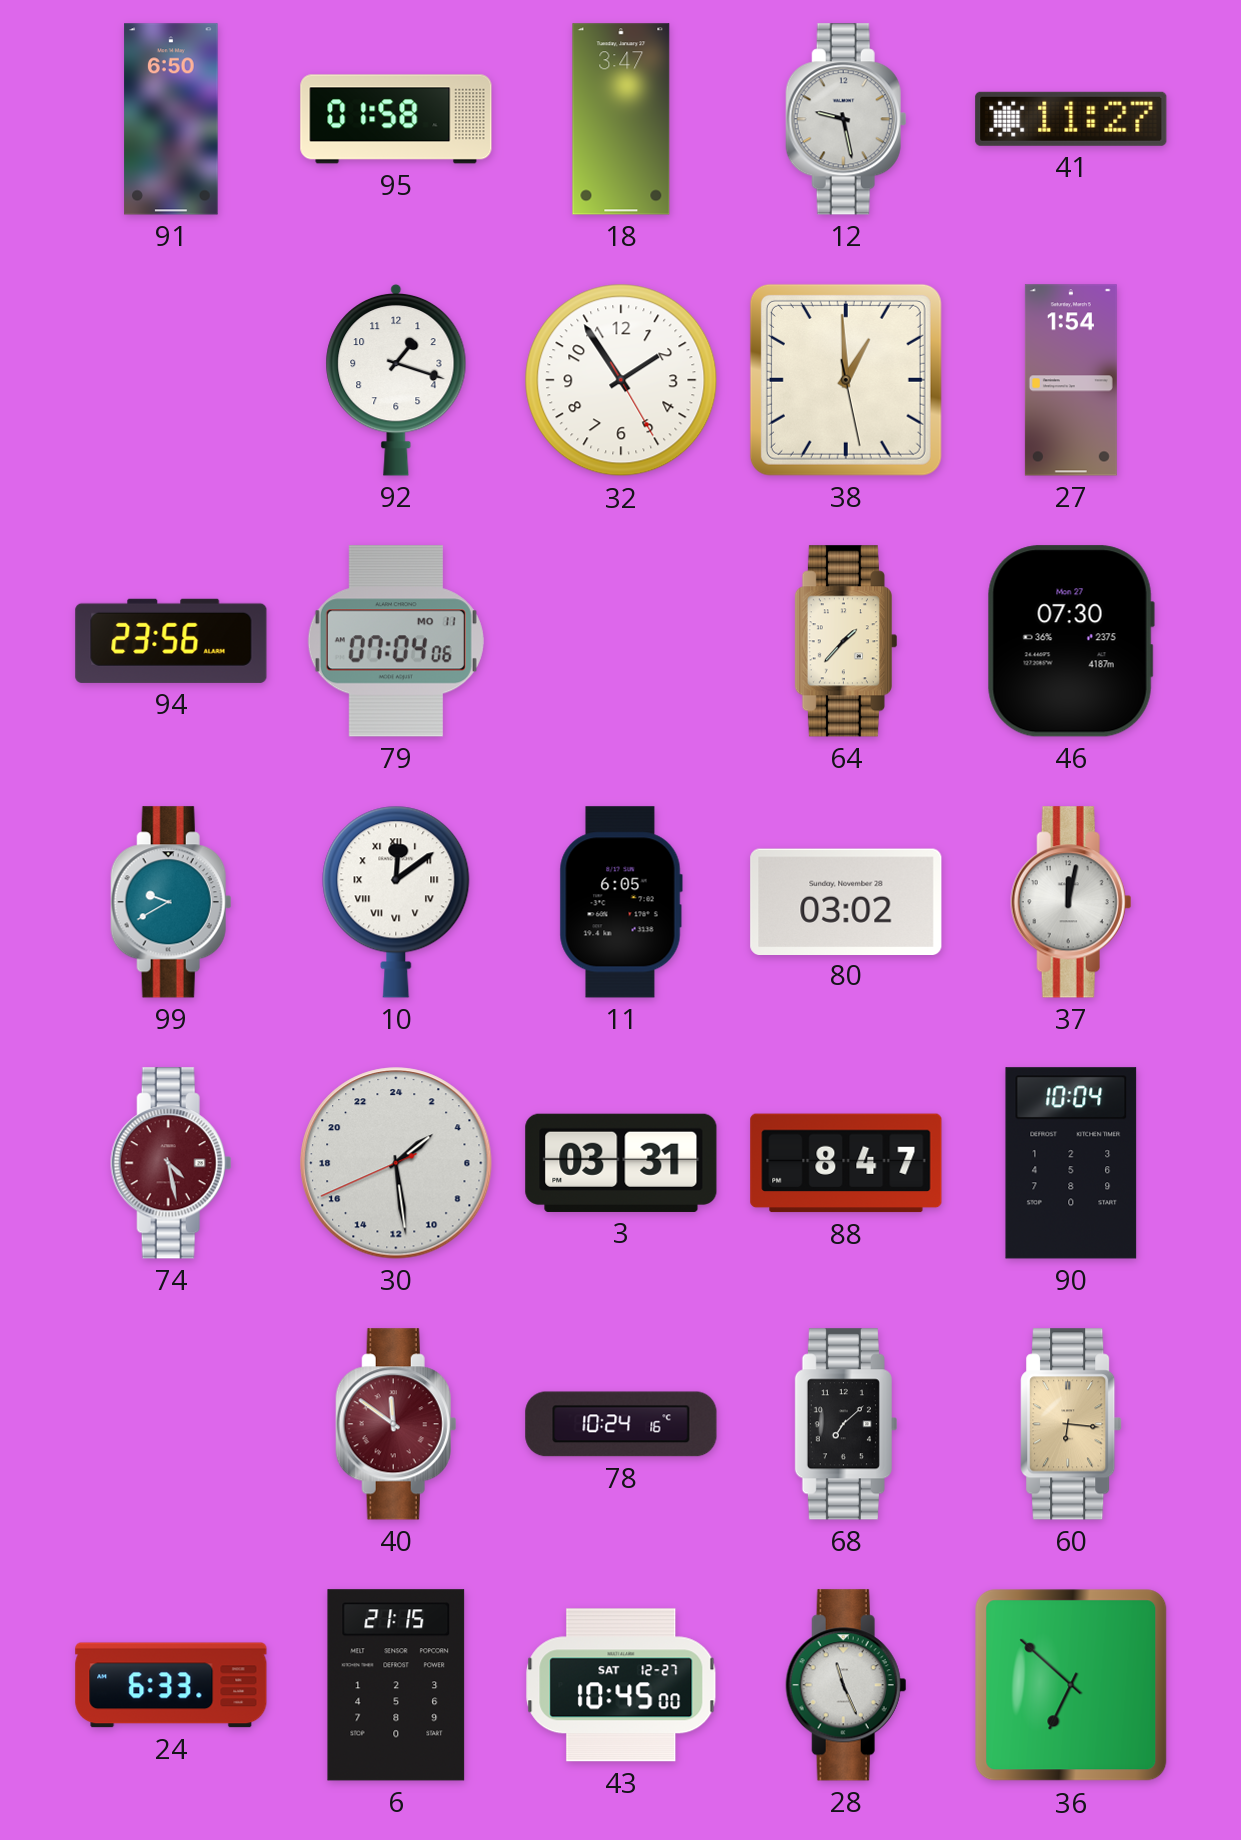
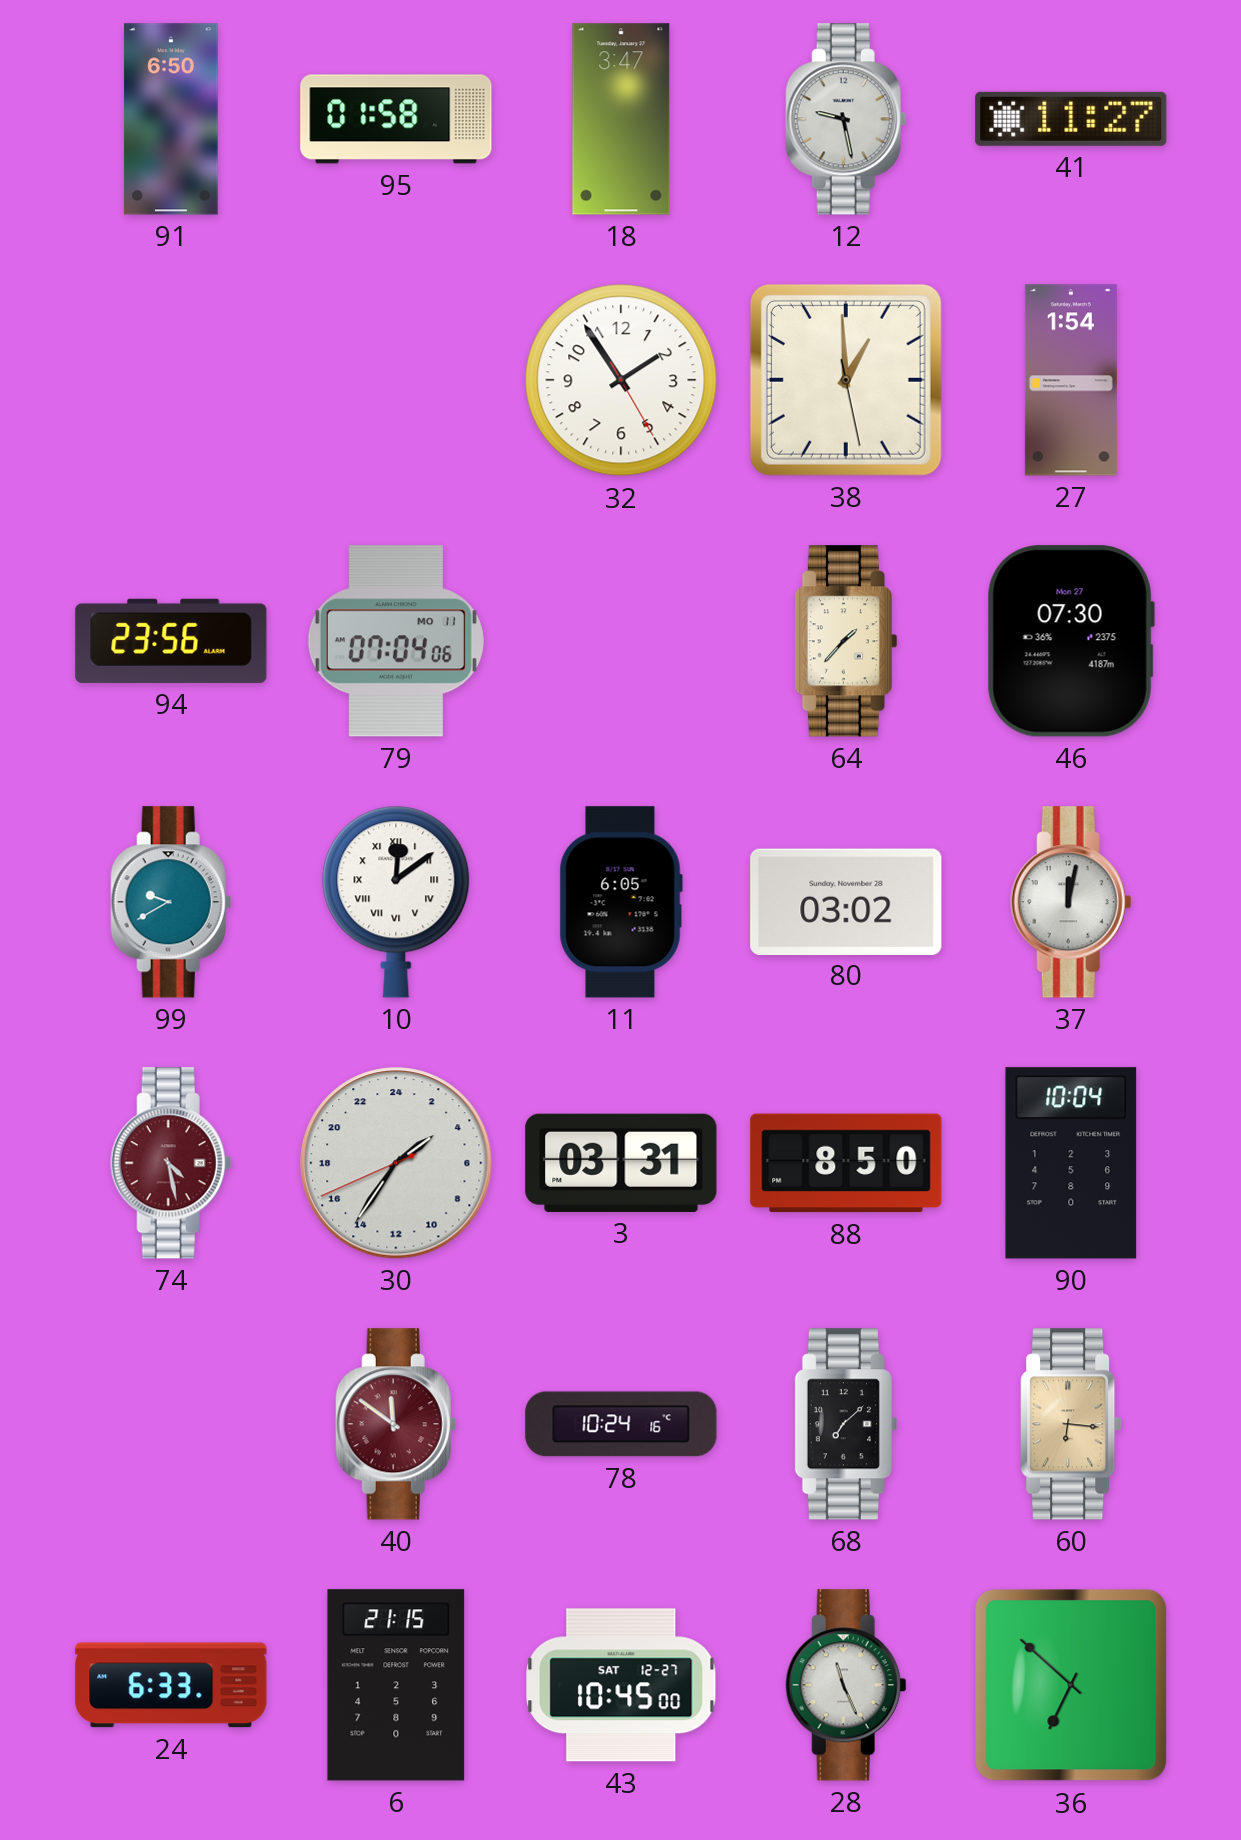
92: 1:18 -> none
30: 3:28 -> 3:35
88: 8:47 -> 8:50
